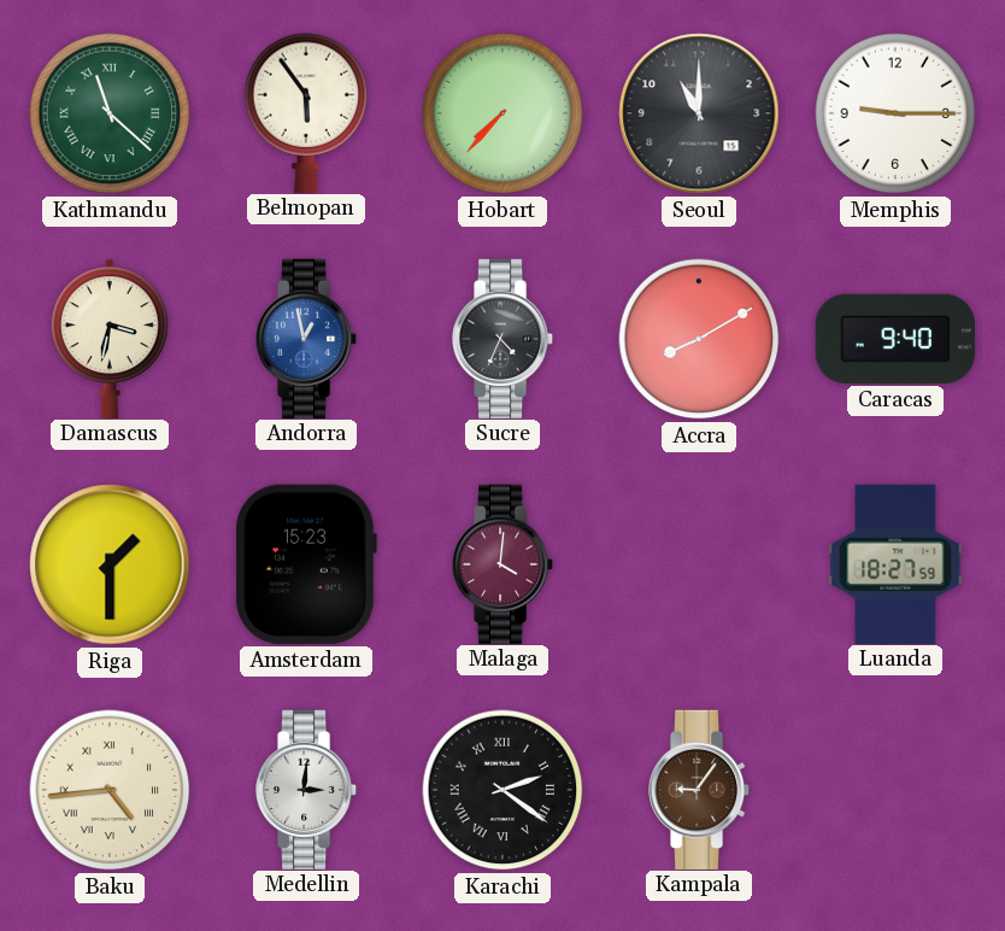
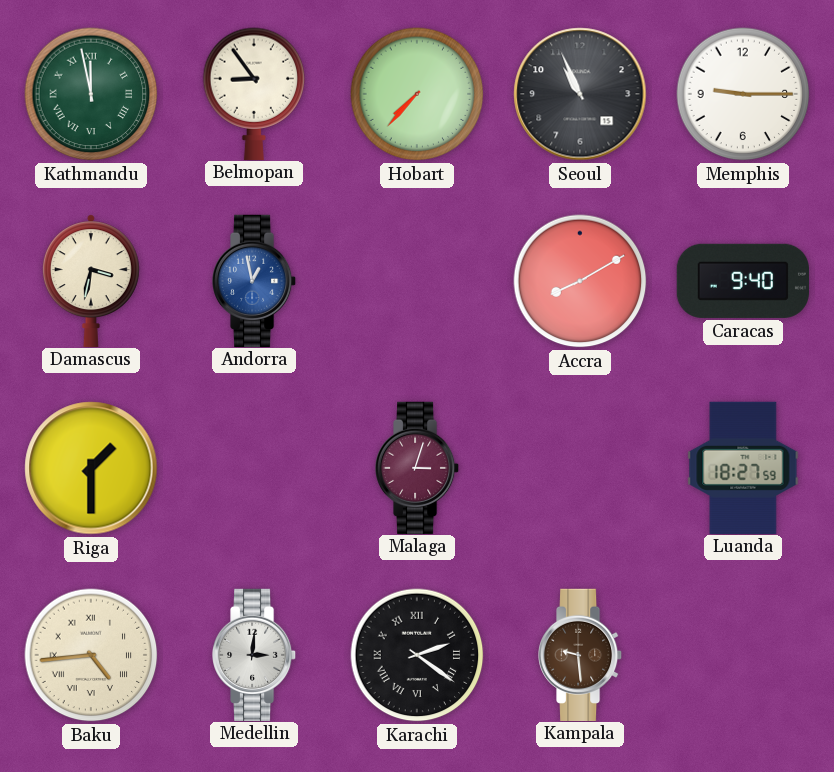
Kathmandu: 11:22 -> 11:58
Belmopan: 5:54 -> 8:54
Seoul: 11:00 -> 10:56
Sucre: 4:34 -> none
Amsterdam: 15:23 -> none
Malaga: 4:01 -> 3:03
Kampala: 9:06 -> 9:29
